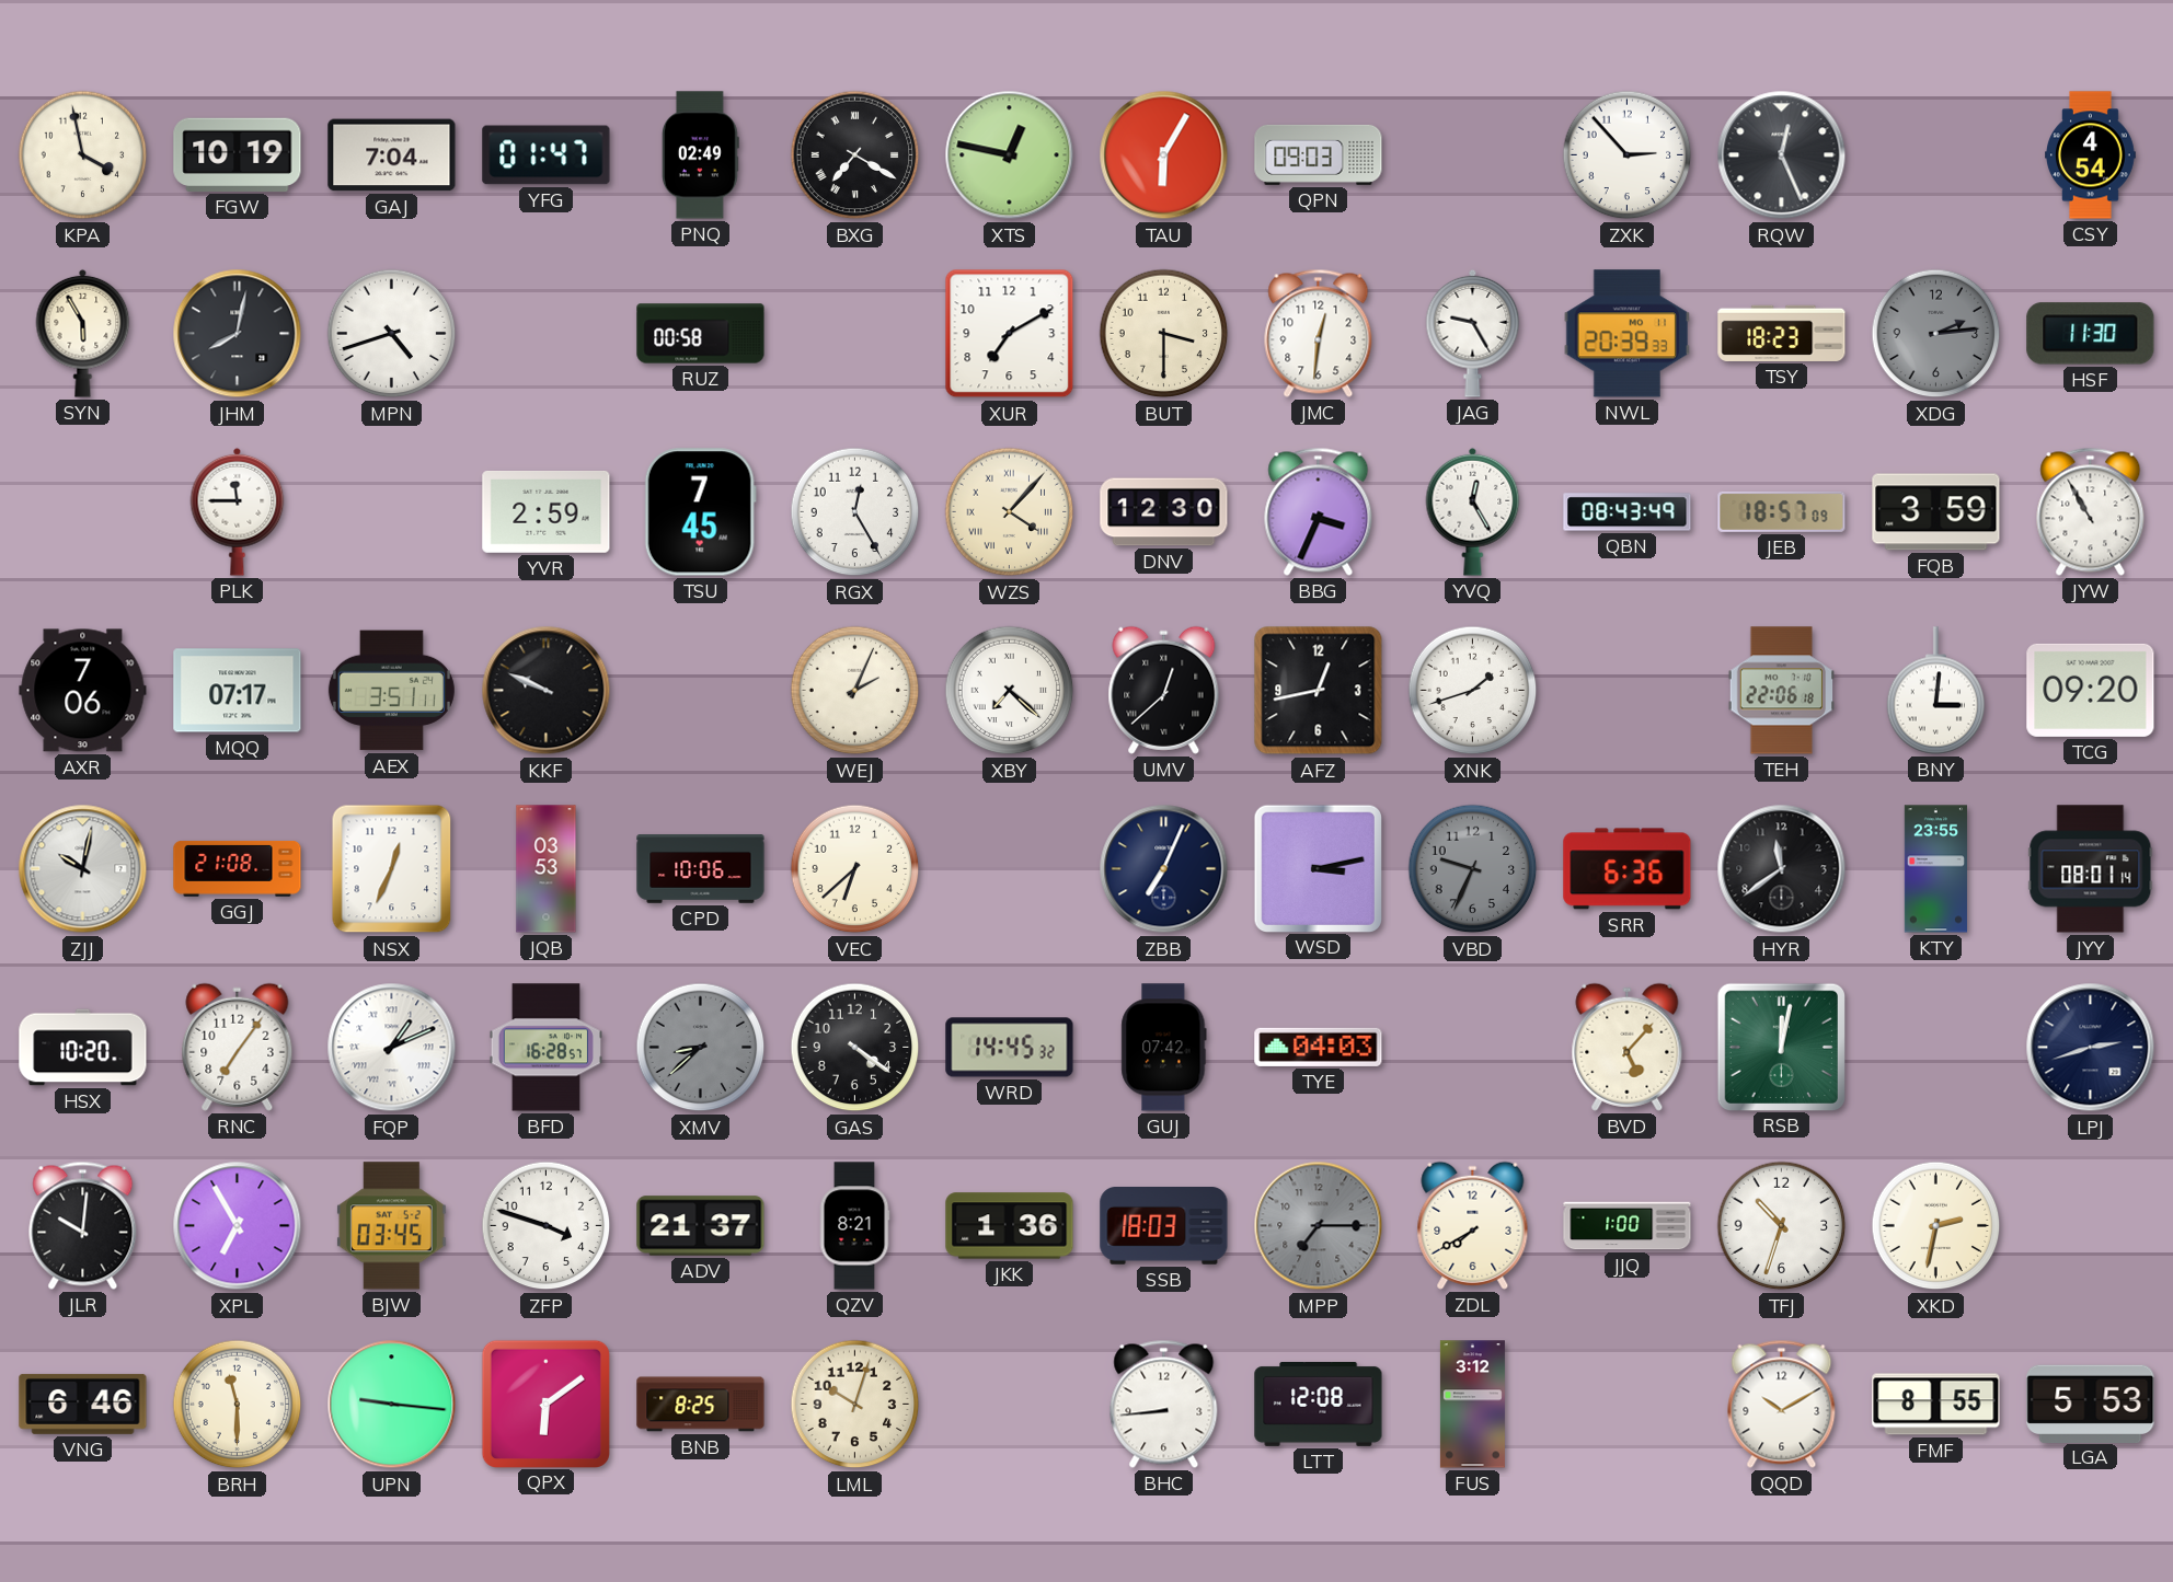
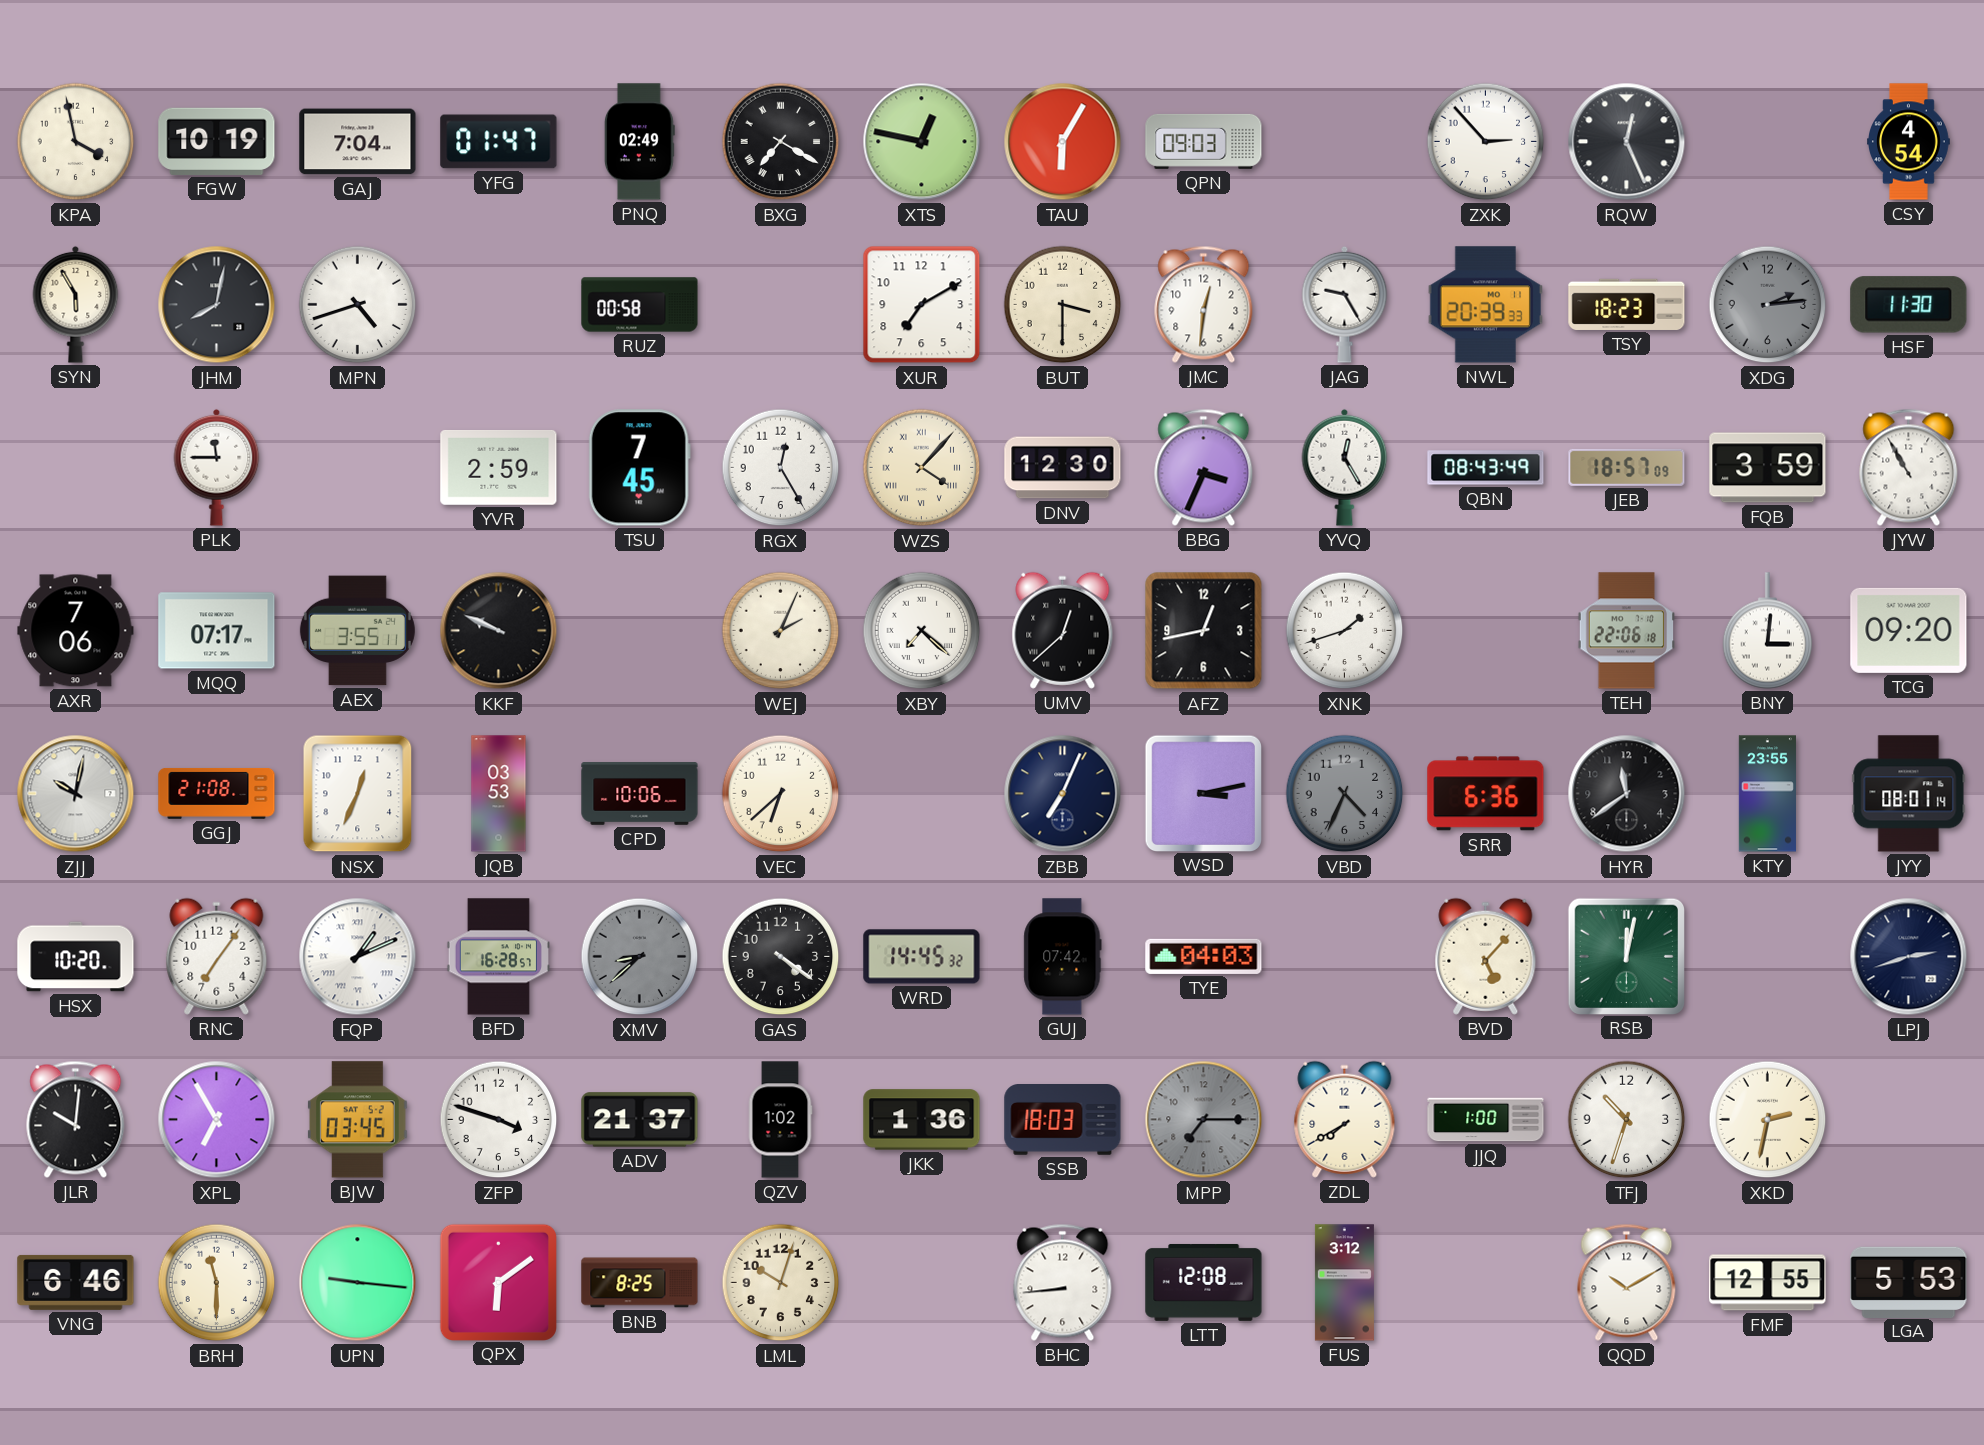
AEX: 3:51 -> 3:55
VBD: 9:34 -> 4:34
QZV: 8:21 -> 1:02
FMF: 8:55 -> 12:55
